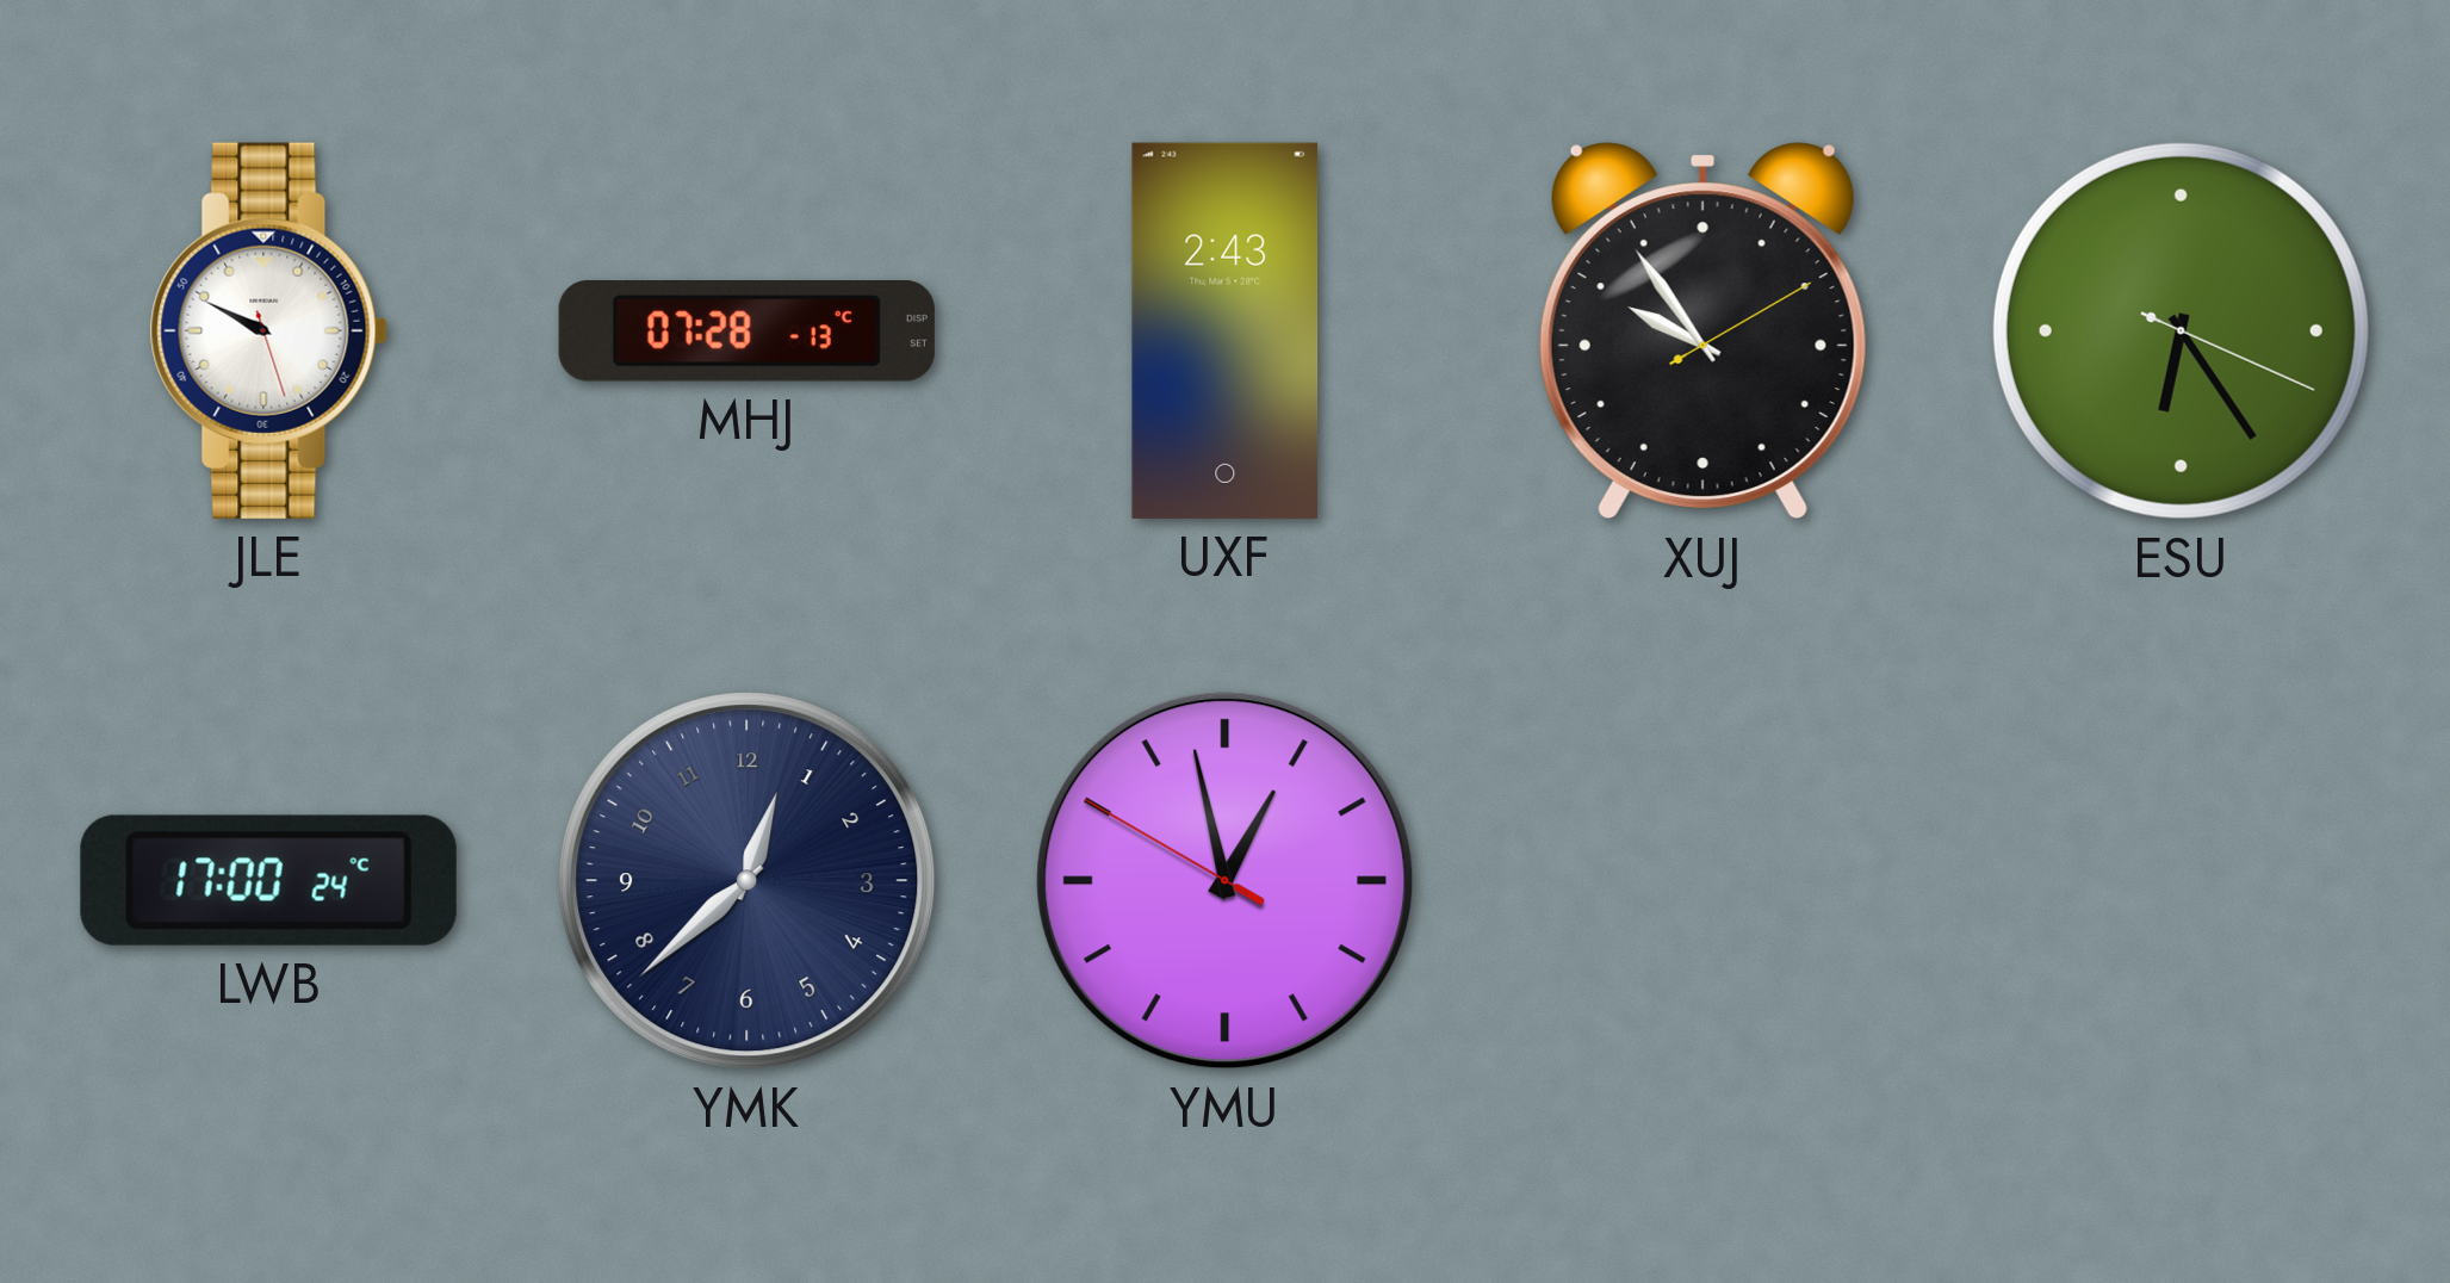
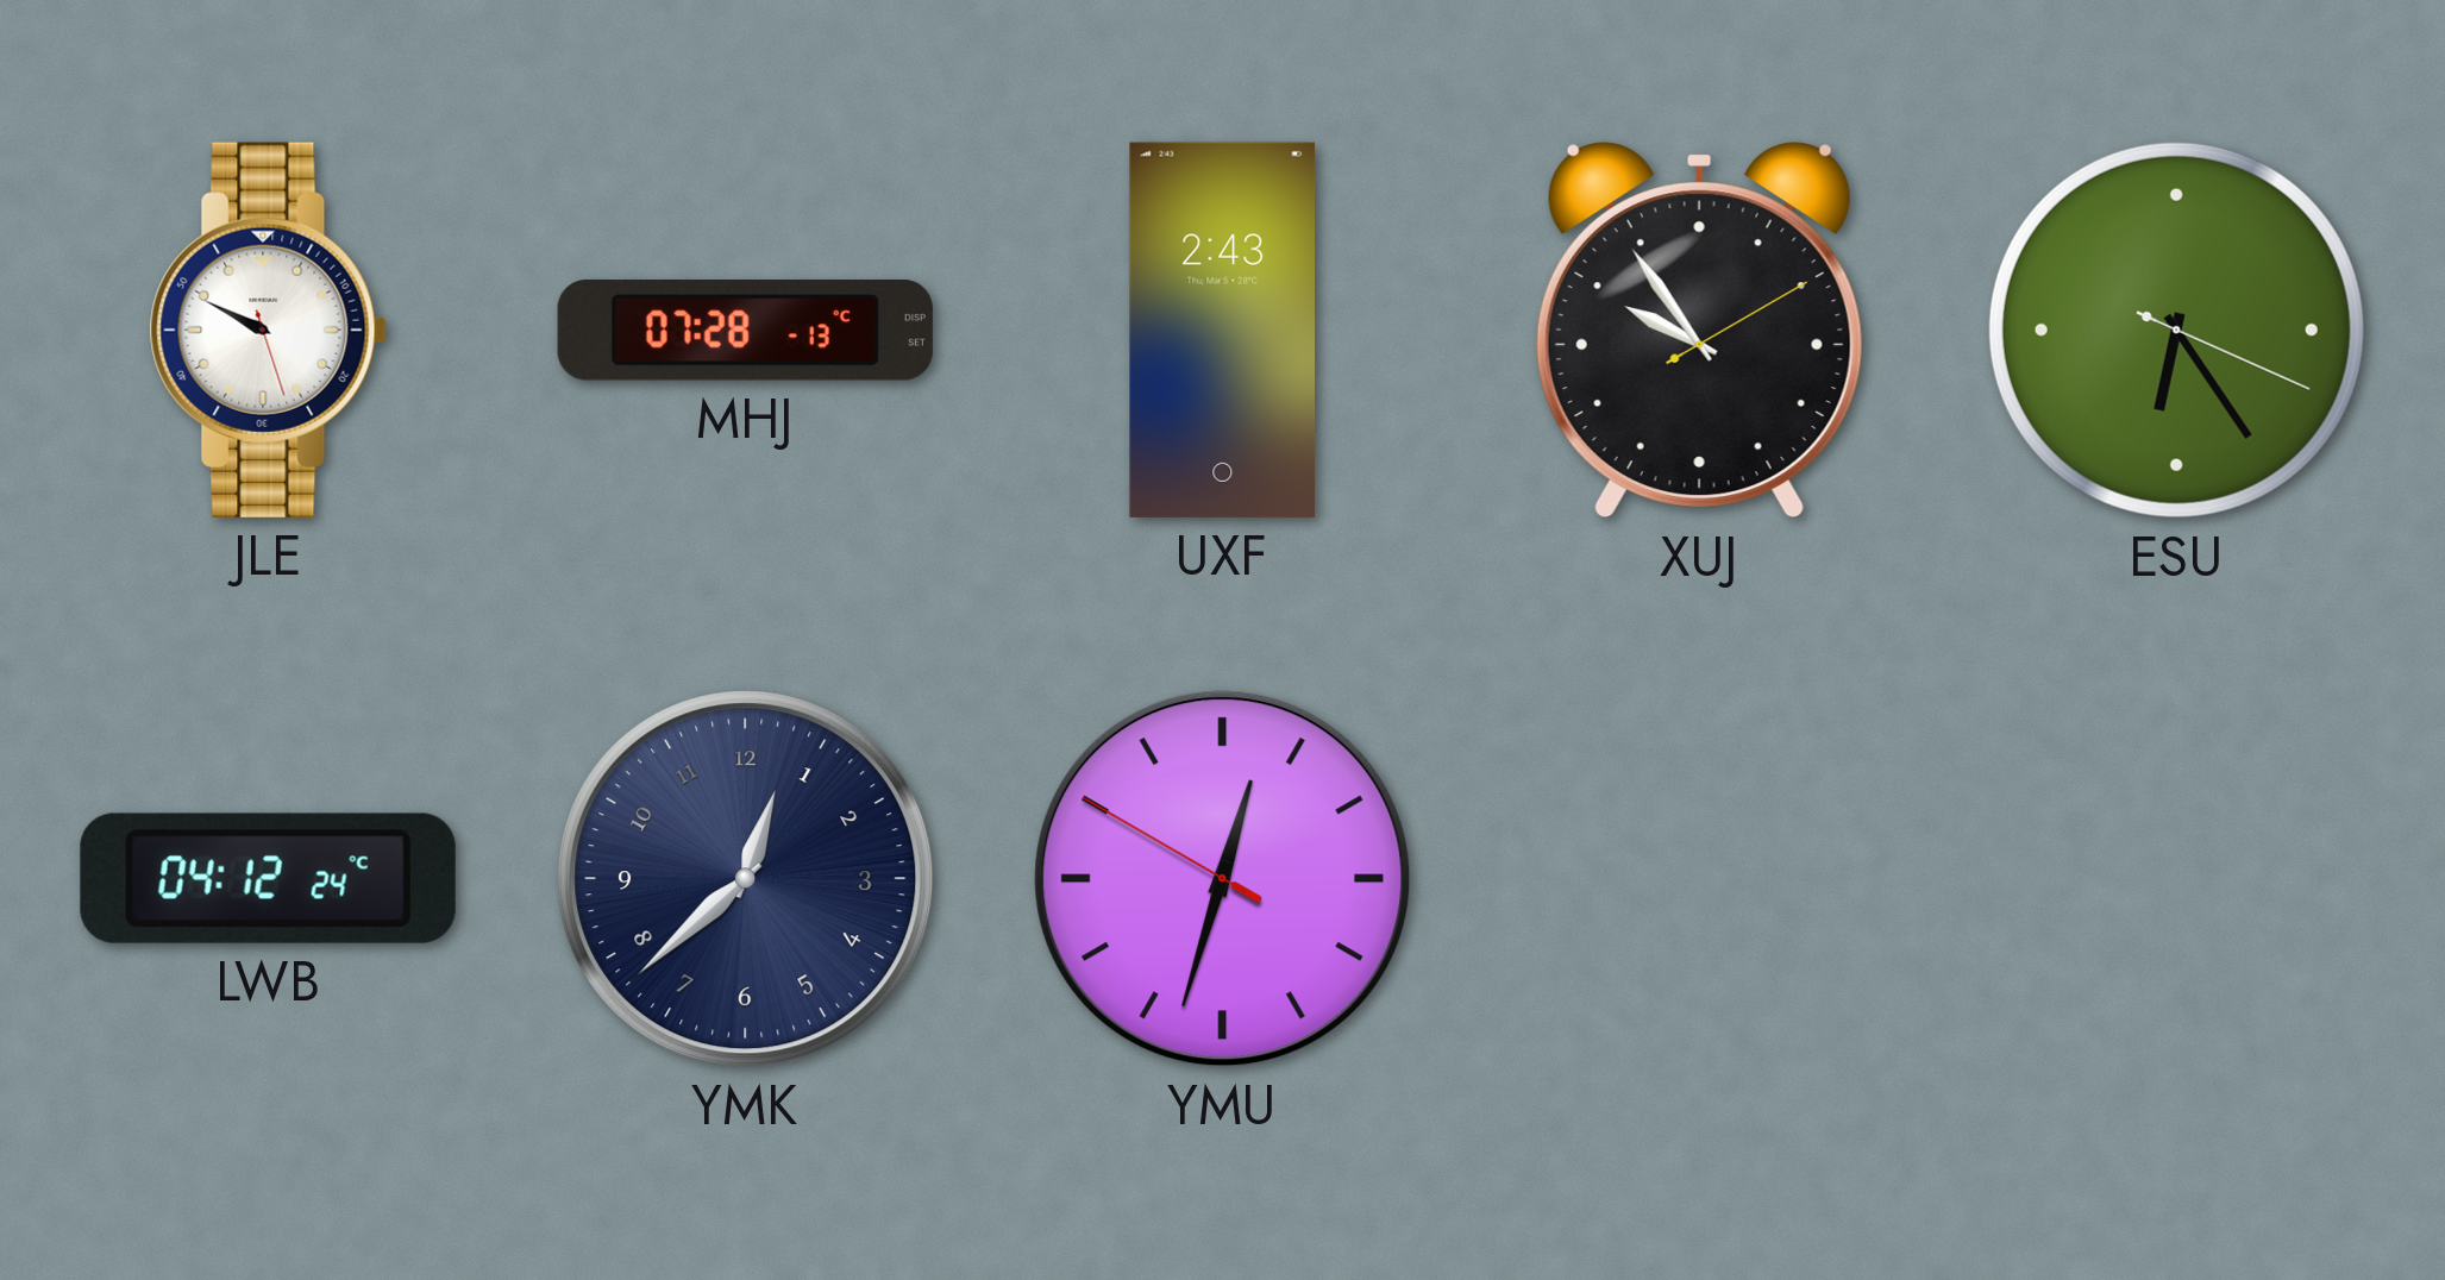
LWB: 17:00 -> 04:12
YMU: 12:57 -> 12:32
